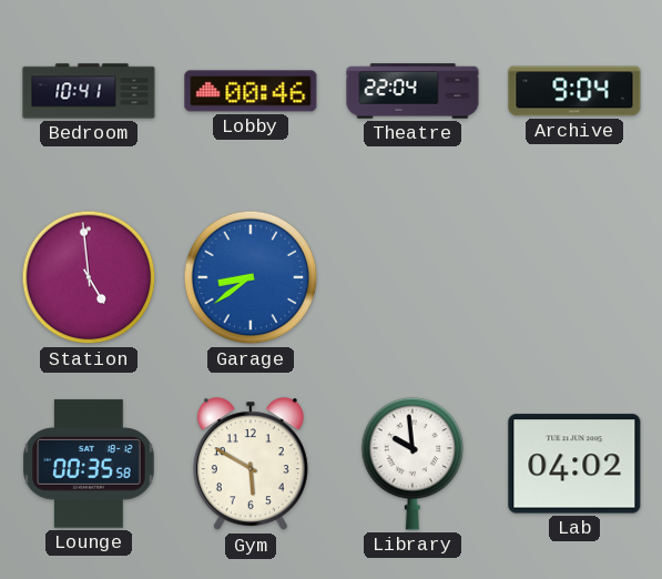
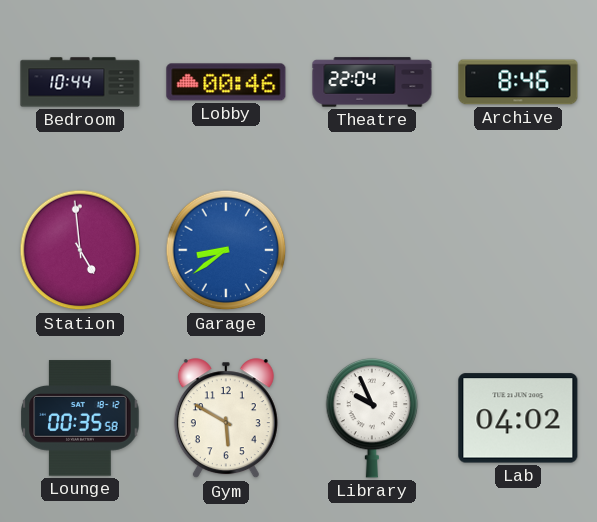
Bedroom: 10:41 -> 10:44
Archive: 9:04 -> 8:46
Library: 9:59 -> 9:56
